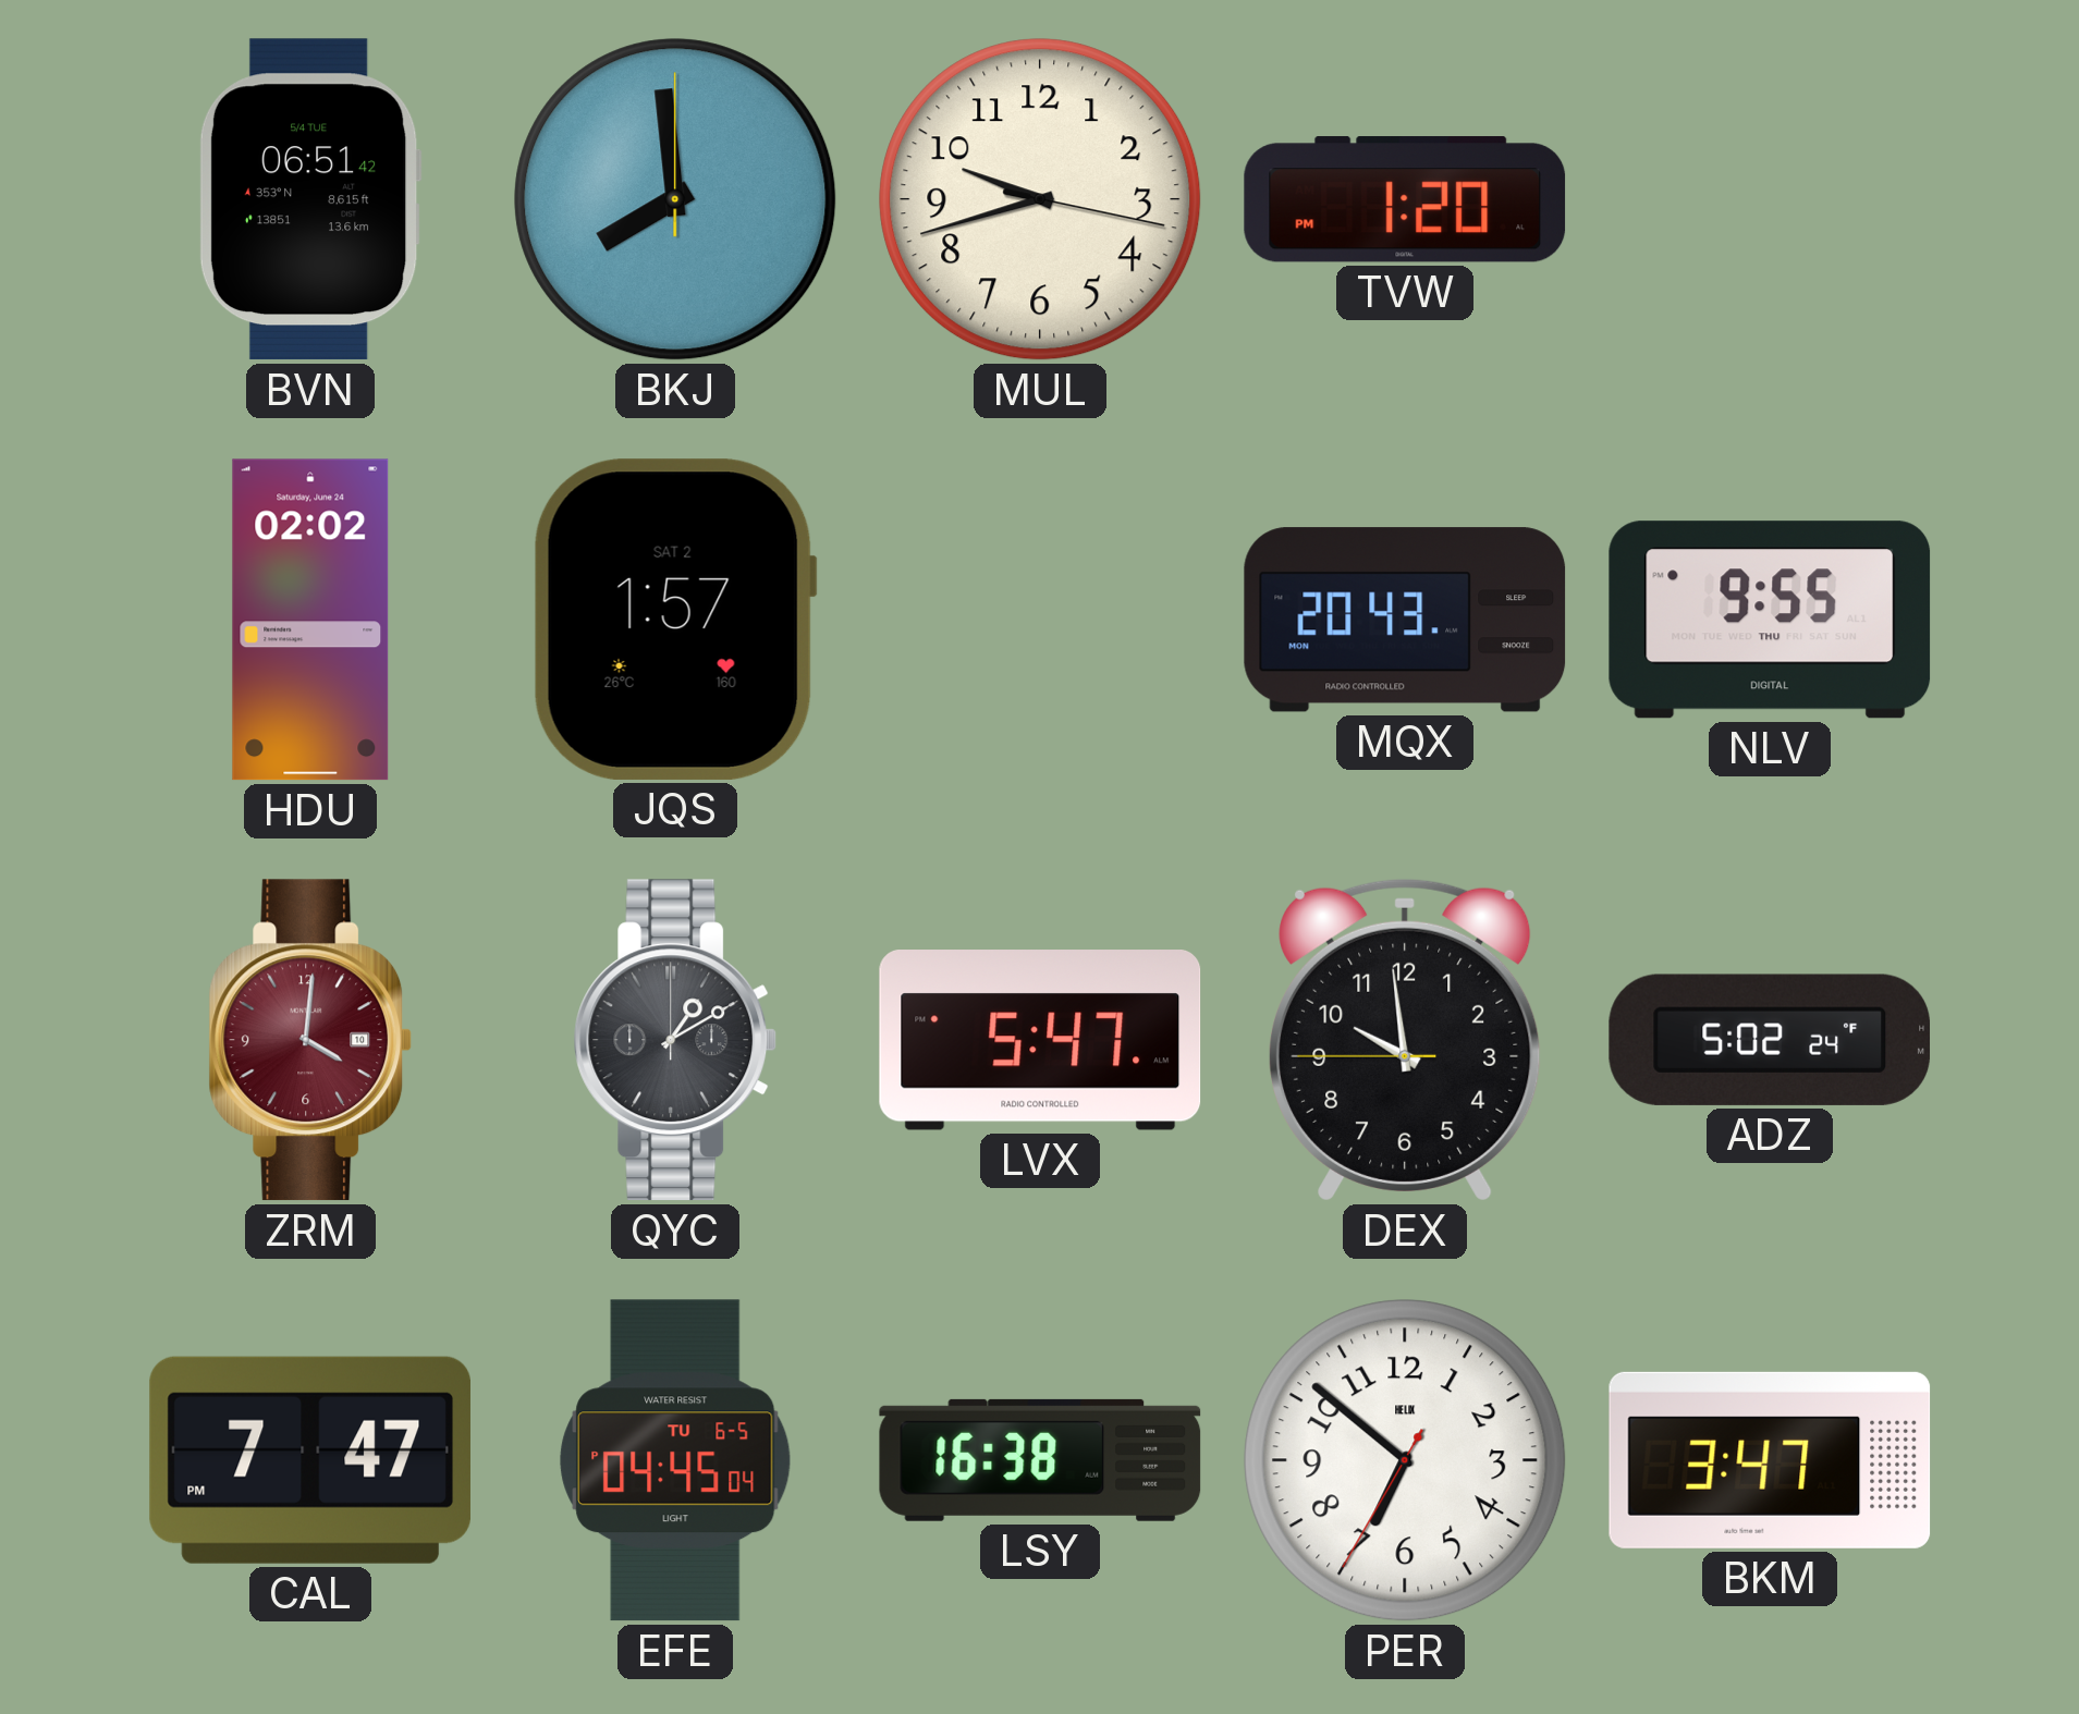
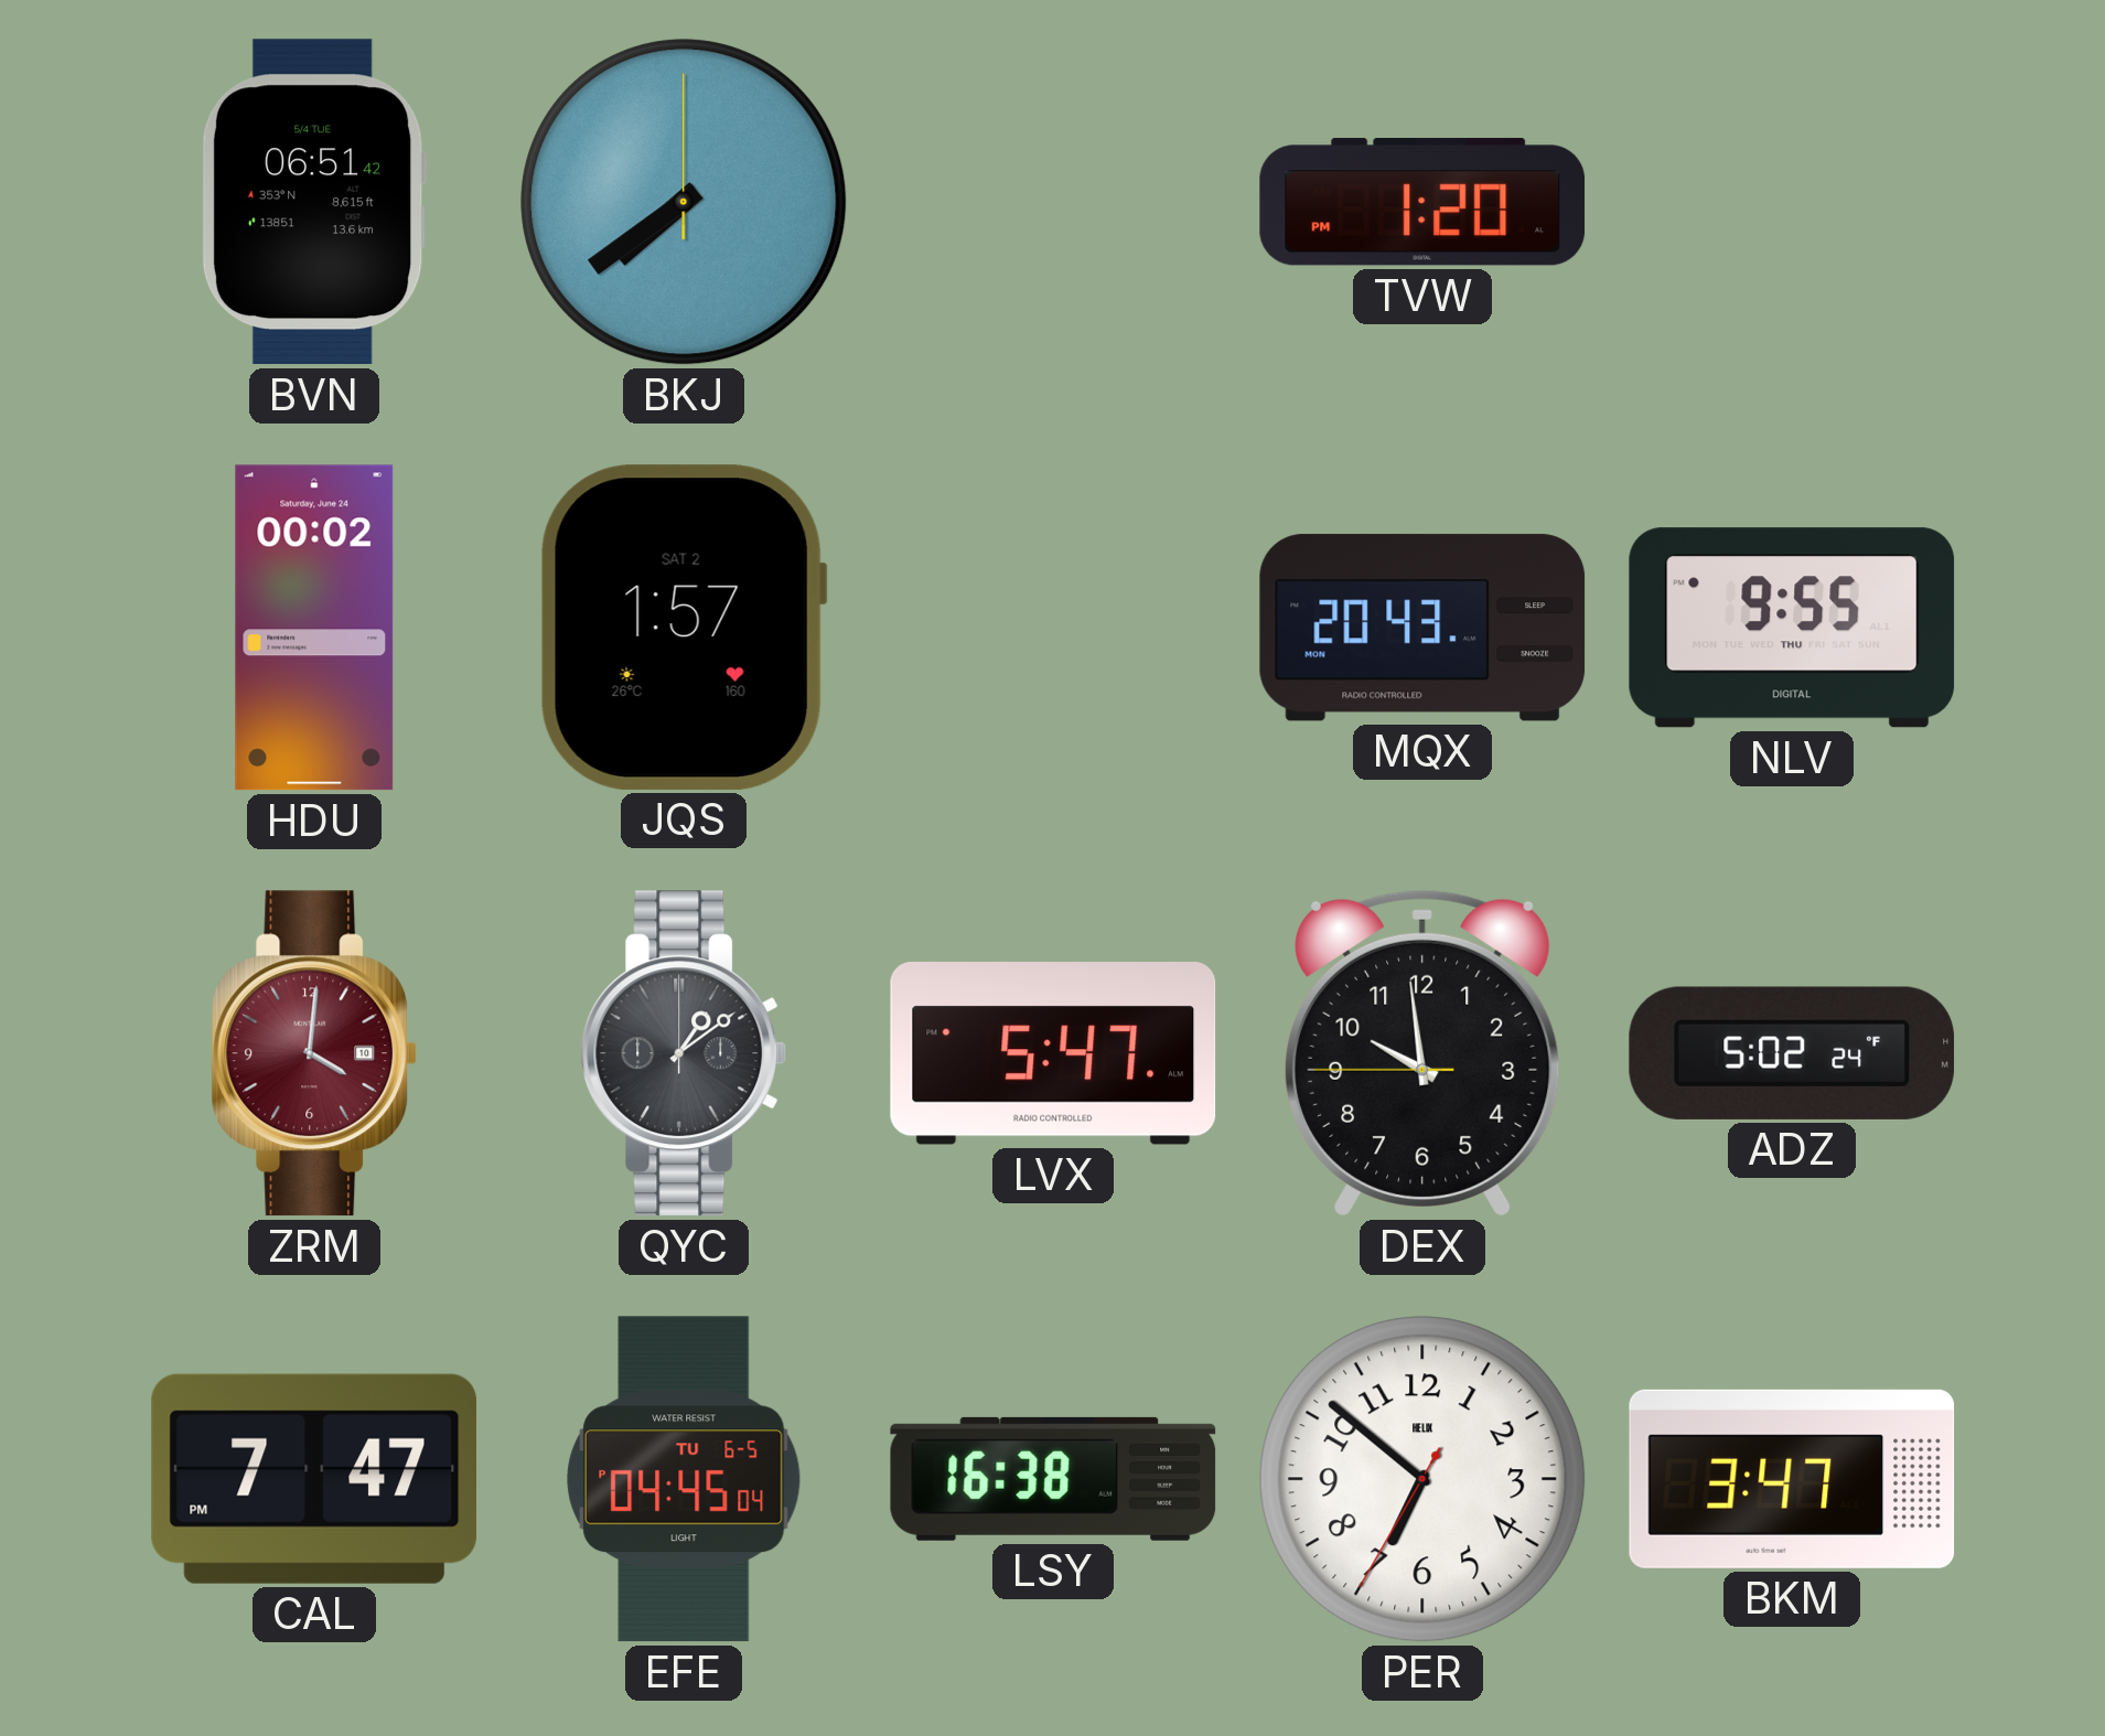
BKJ: 7:59 -> 7:39
MUL: 9:42 -> none
HDU: 02:02 -> 00:02
QYC: 1:10 -> 1:09
